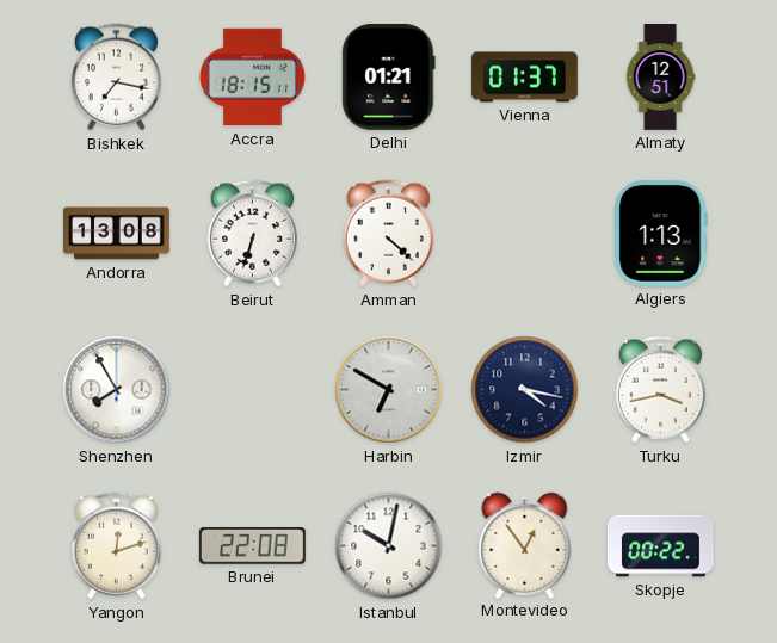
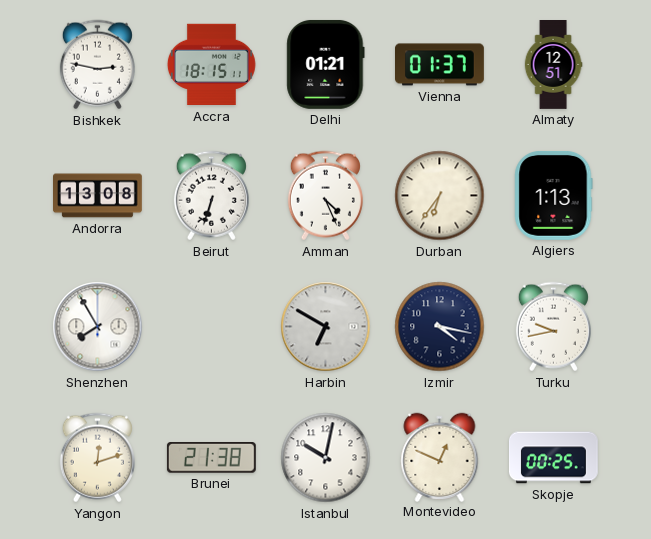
Bishkek: 7:17 -> 2:47
Amman: 4:22 -> 4:26
Durban: none -> 6:36
Turku: 3:43 -> 9:43
Brunei: 22:08 -> 21:38
Montevideo: 12:54 -> 12:49
Skopje: 00:22 -> 00:25
